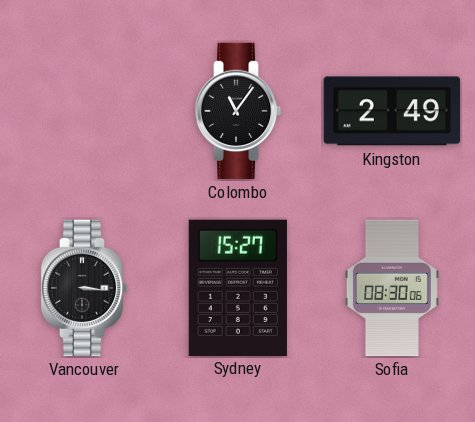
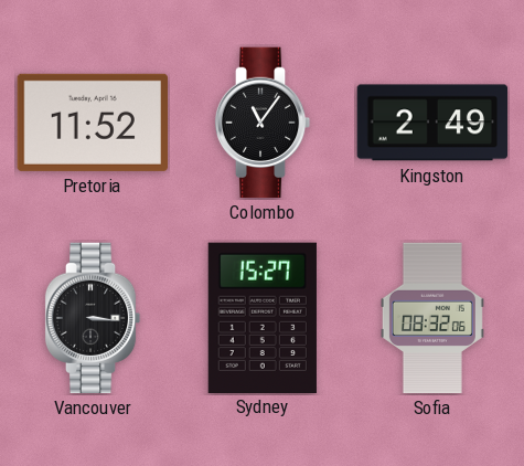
Pretoria: none -> 11:52
Sofia: 08:30 -> 08:32
